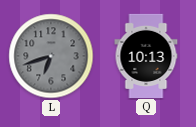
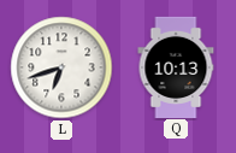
L dial: grey -> white
